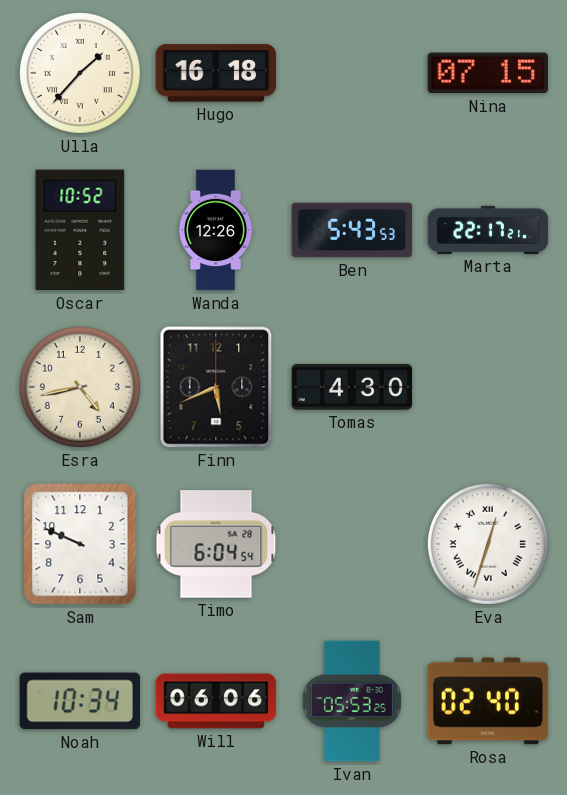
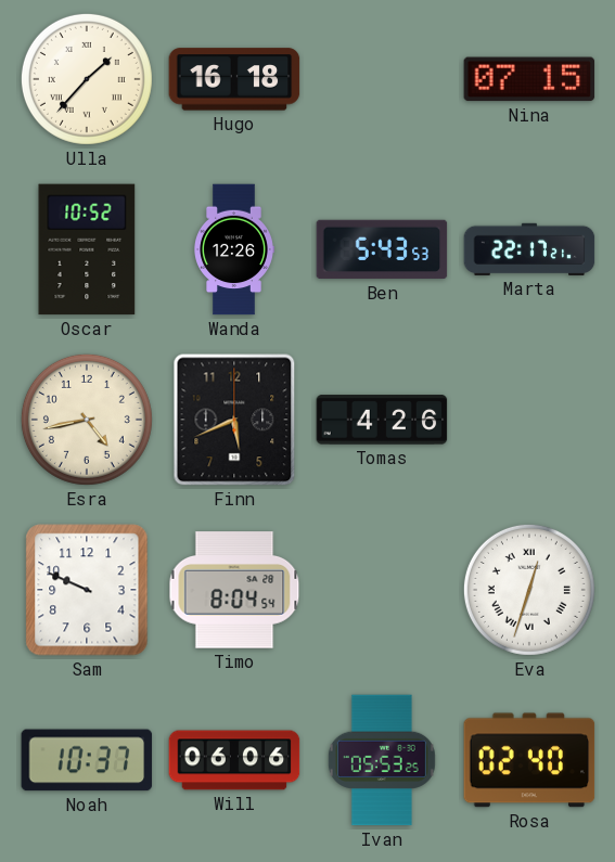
Tomas: 4:30 -> 4:26
Timo: 6:04 -> 8:04
Noah: 10:34 -> 10:37
